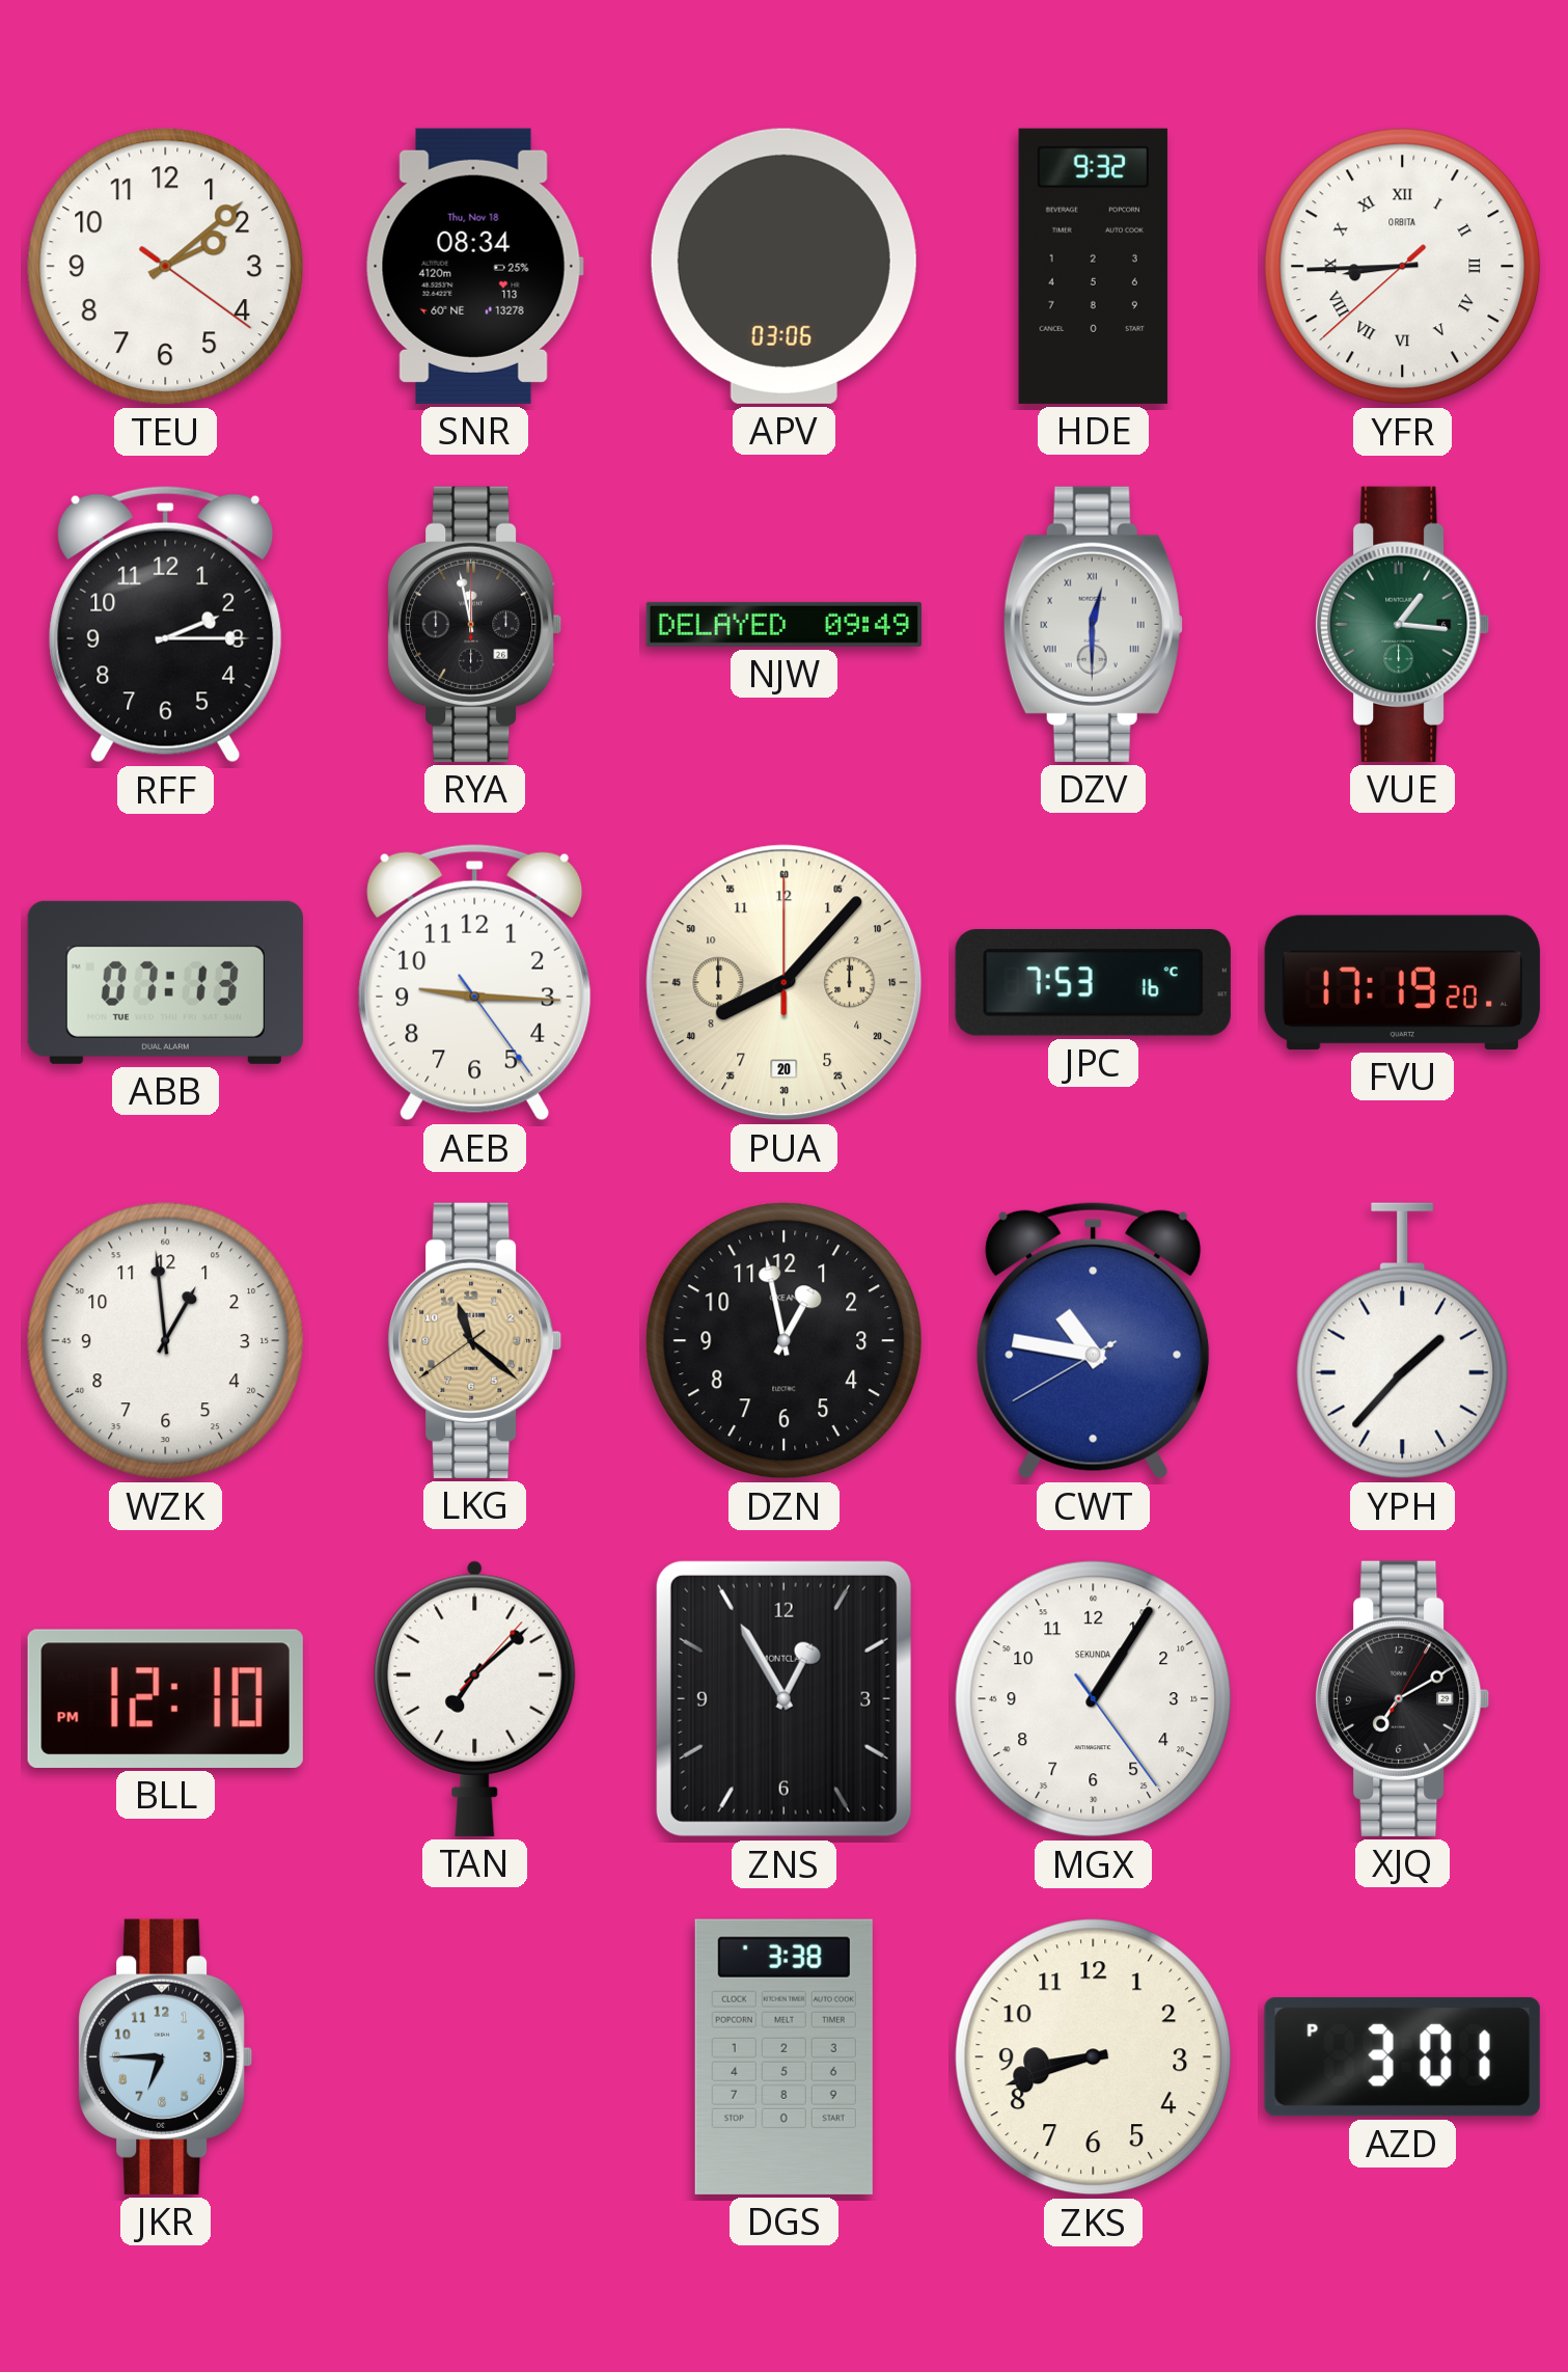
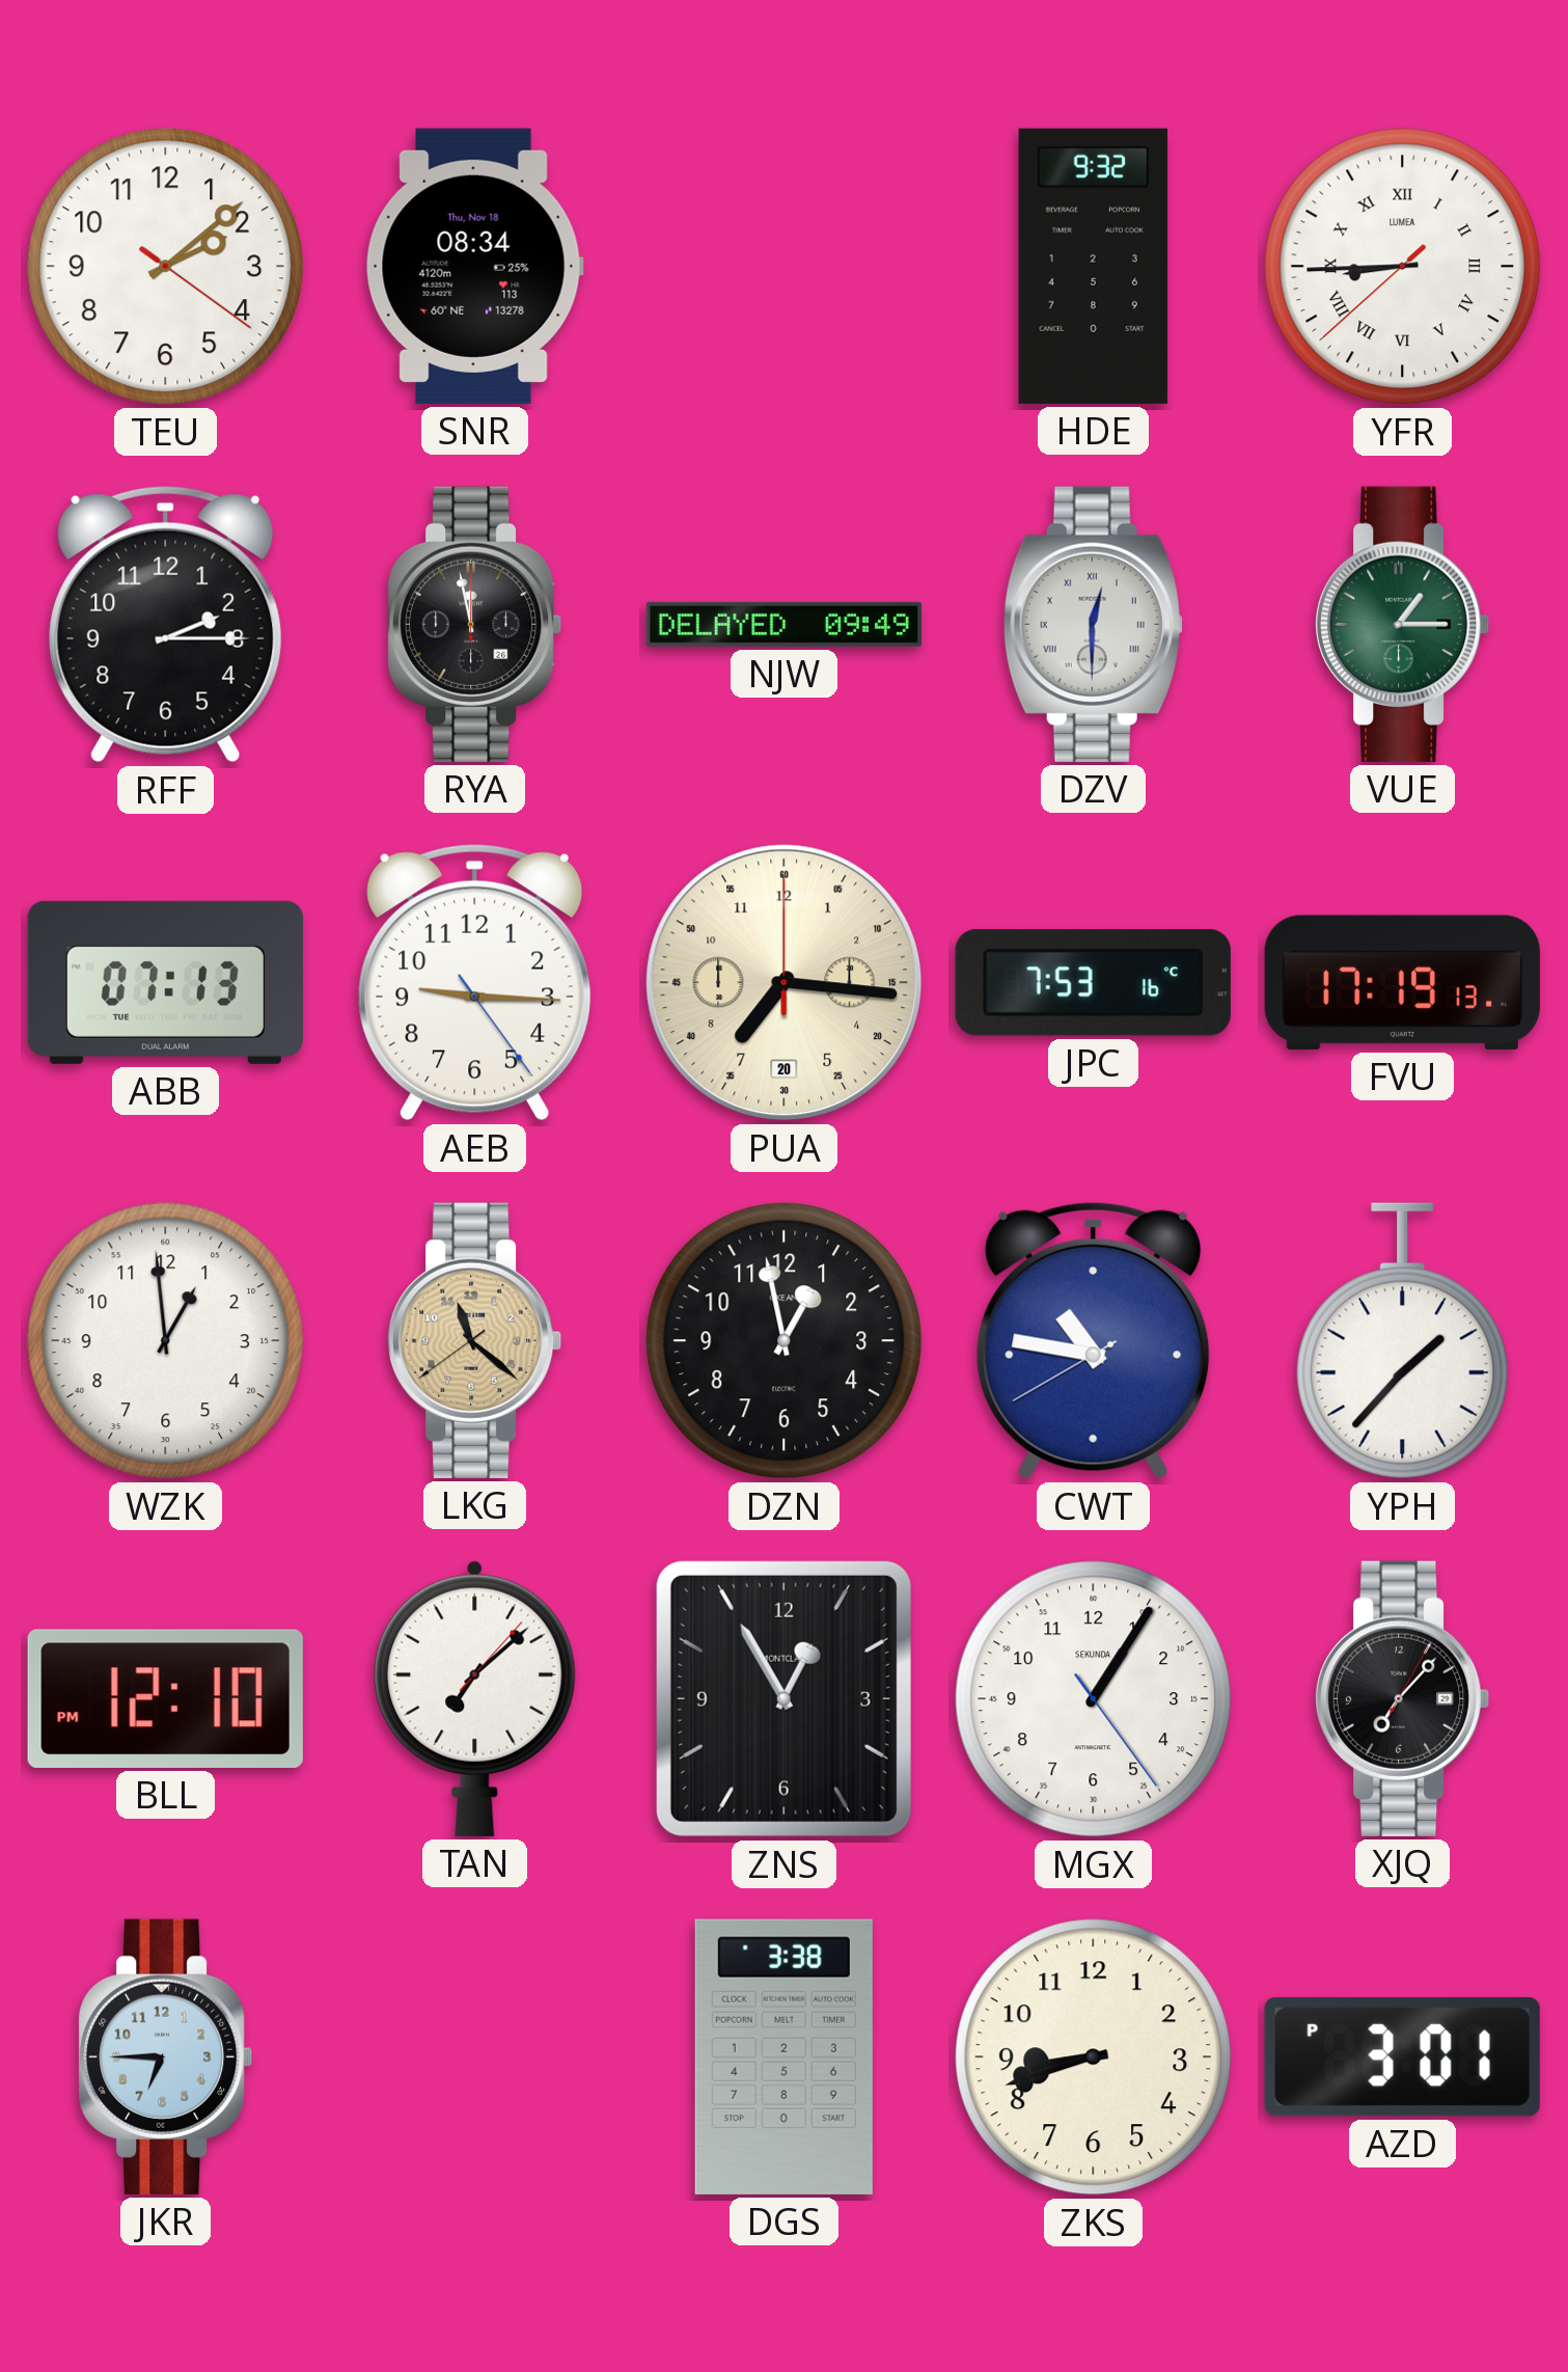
APV: 03:06 -> none
YFR brand: ORBITA -> LUMEA
VUE: 1:16 -> 1:15
PUA: 8:07 -> 7:16
FVU: 17:19:20 -> 17:19:13
XJQ: 7:10 -> 7:07
